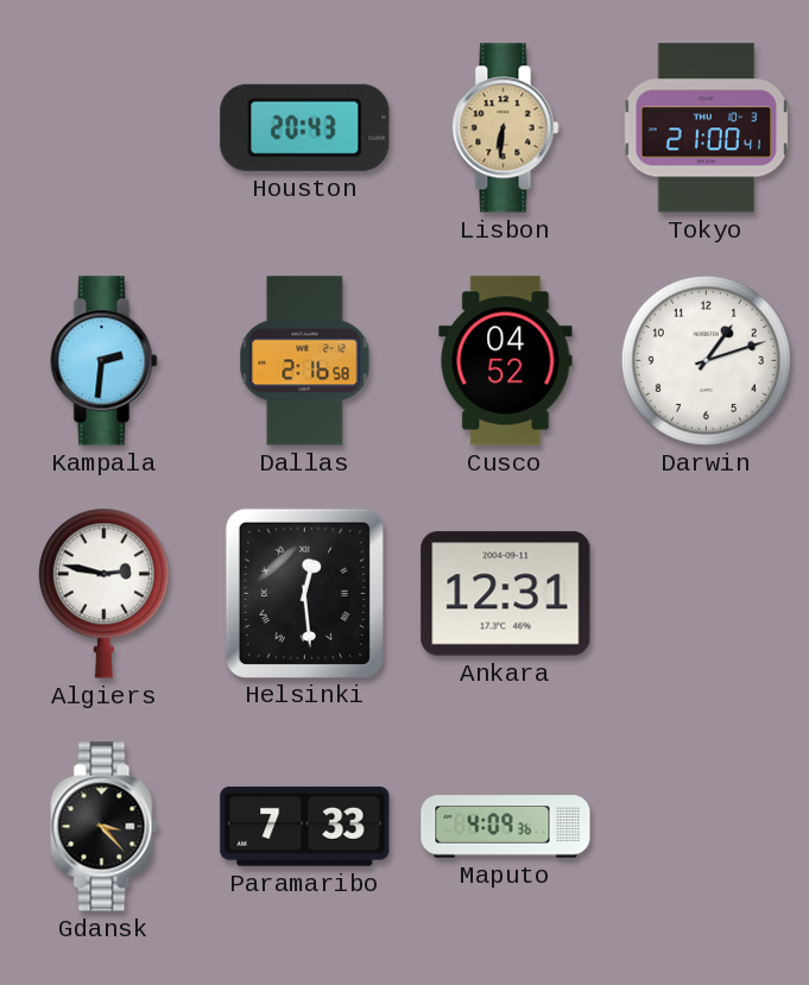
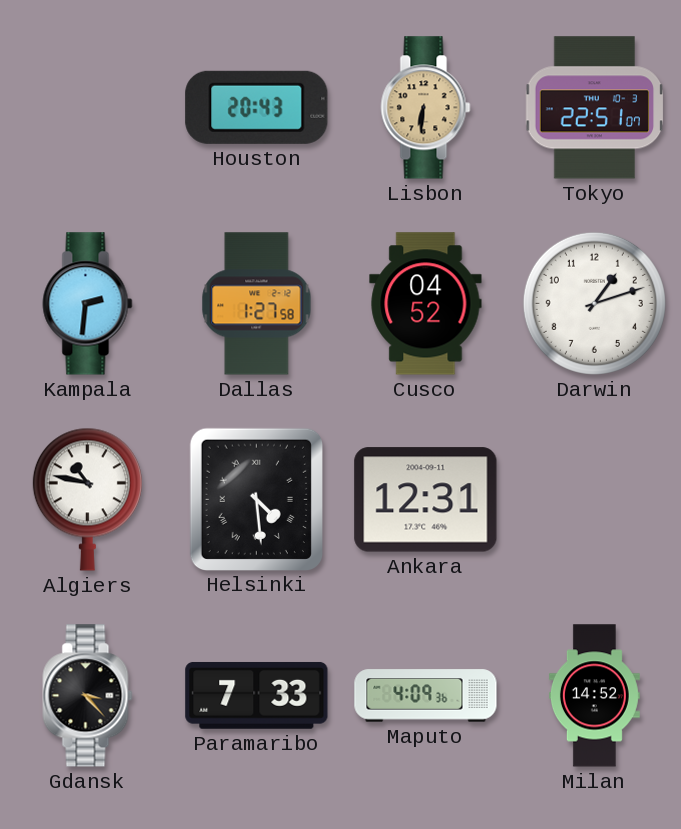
Tokyo: 21:00 -> 22:51
Dallas: 2:16 -> 1:27
Algiers: 2:47 -> 10:47
Helsinki: 12:29 -> 4:29
Milan: none -> 14:52
